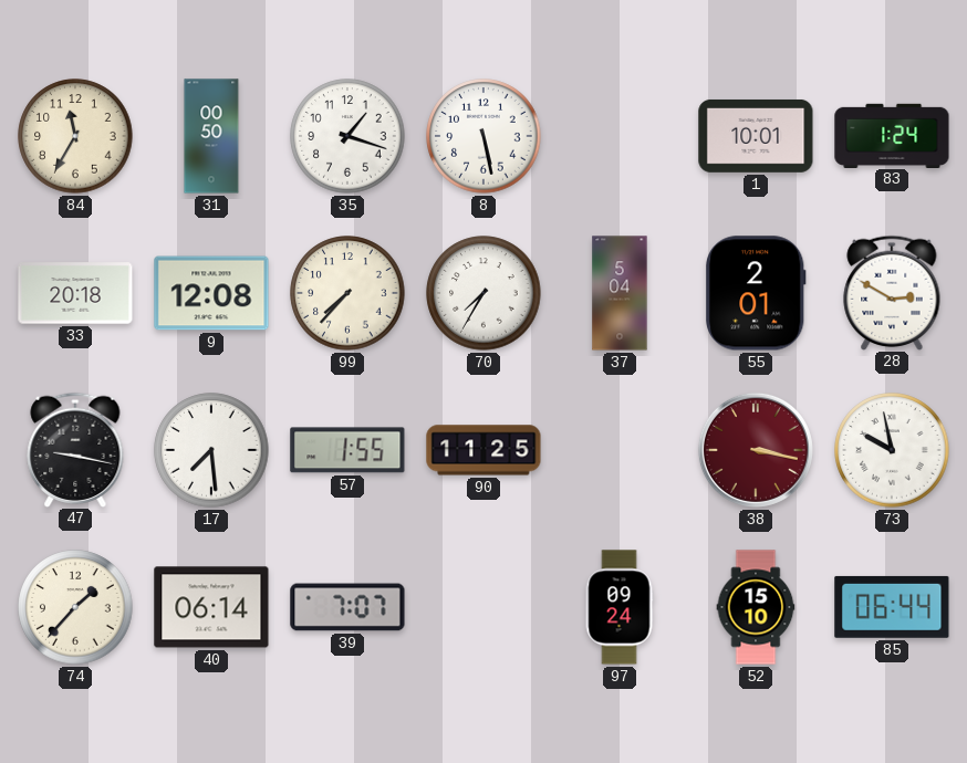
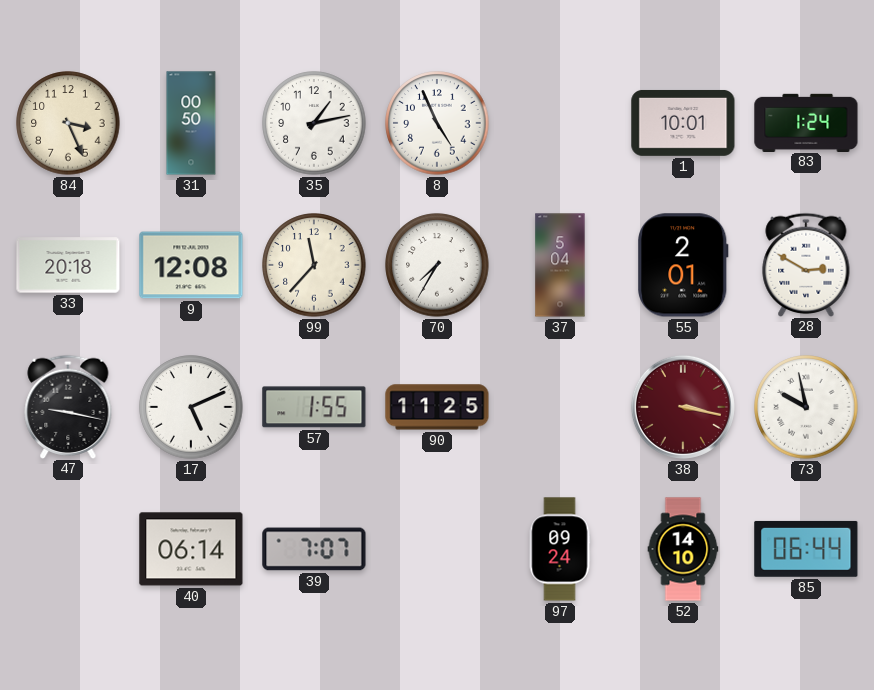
84: 11:35 -> 3:26
35: 1:18 -> 1:13
8: 5:28 -> 4:56
99: 7:37 -> 11:37
17: 7:29 -> 5:11
74: 1:37 -> none
52: 15:10 -> 14:10
